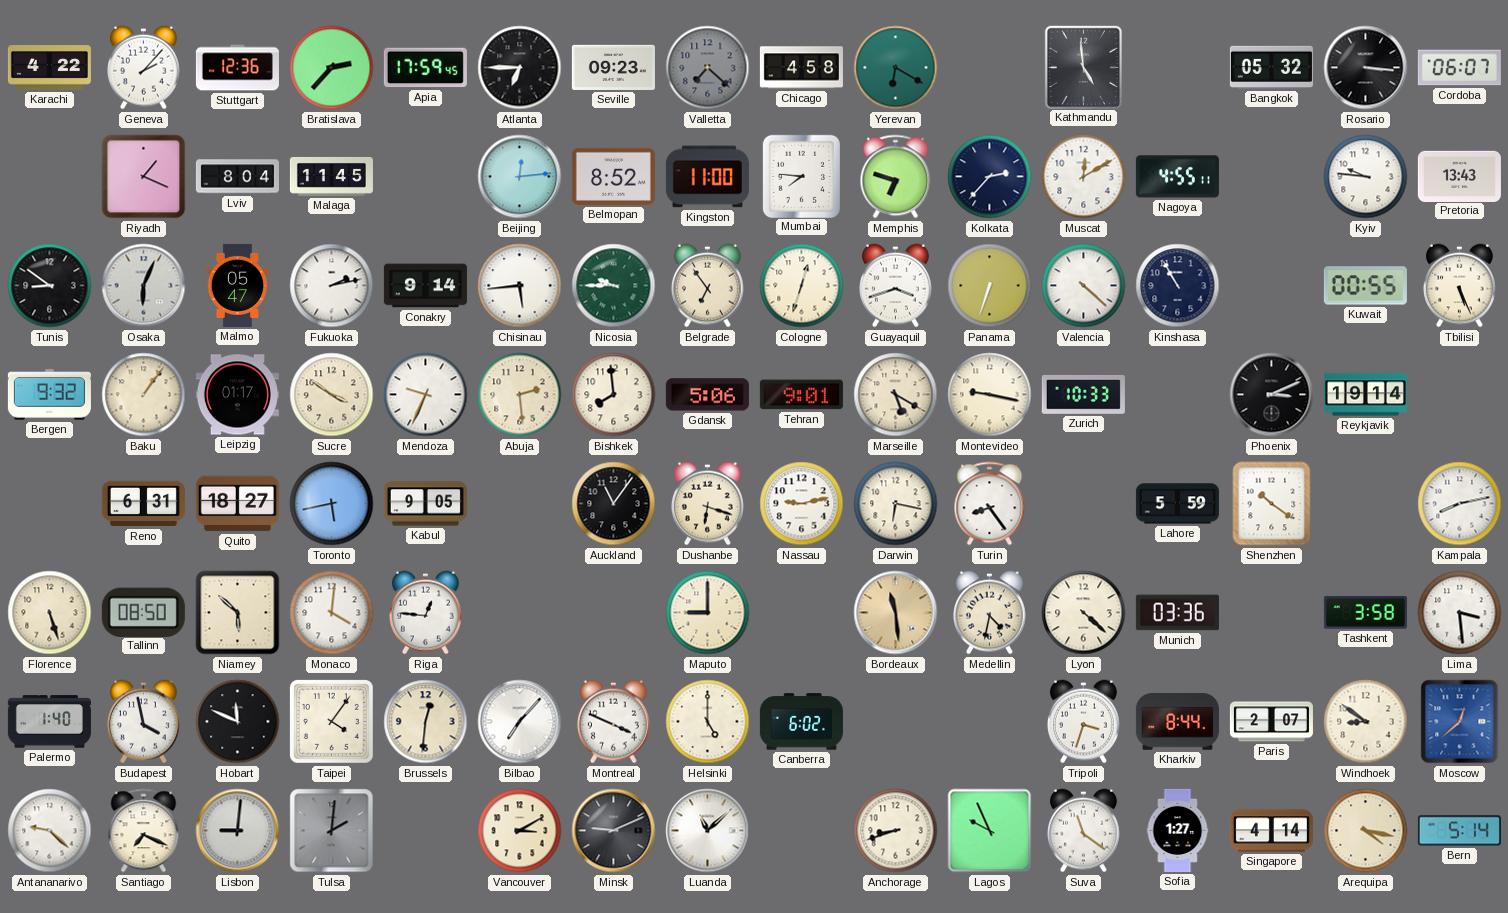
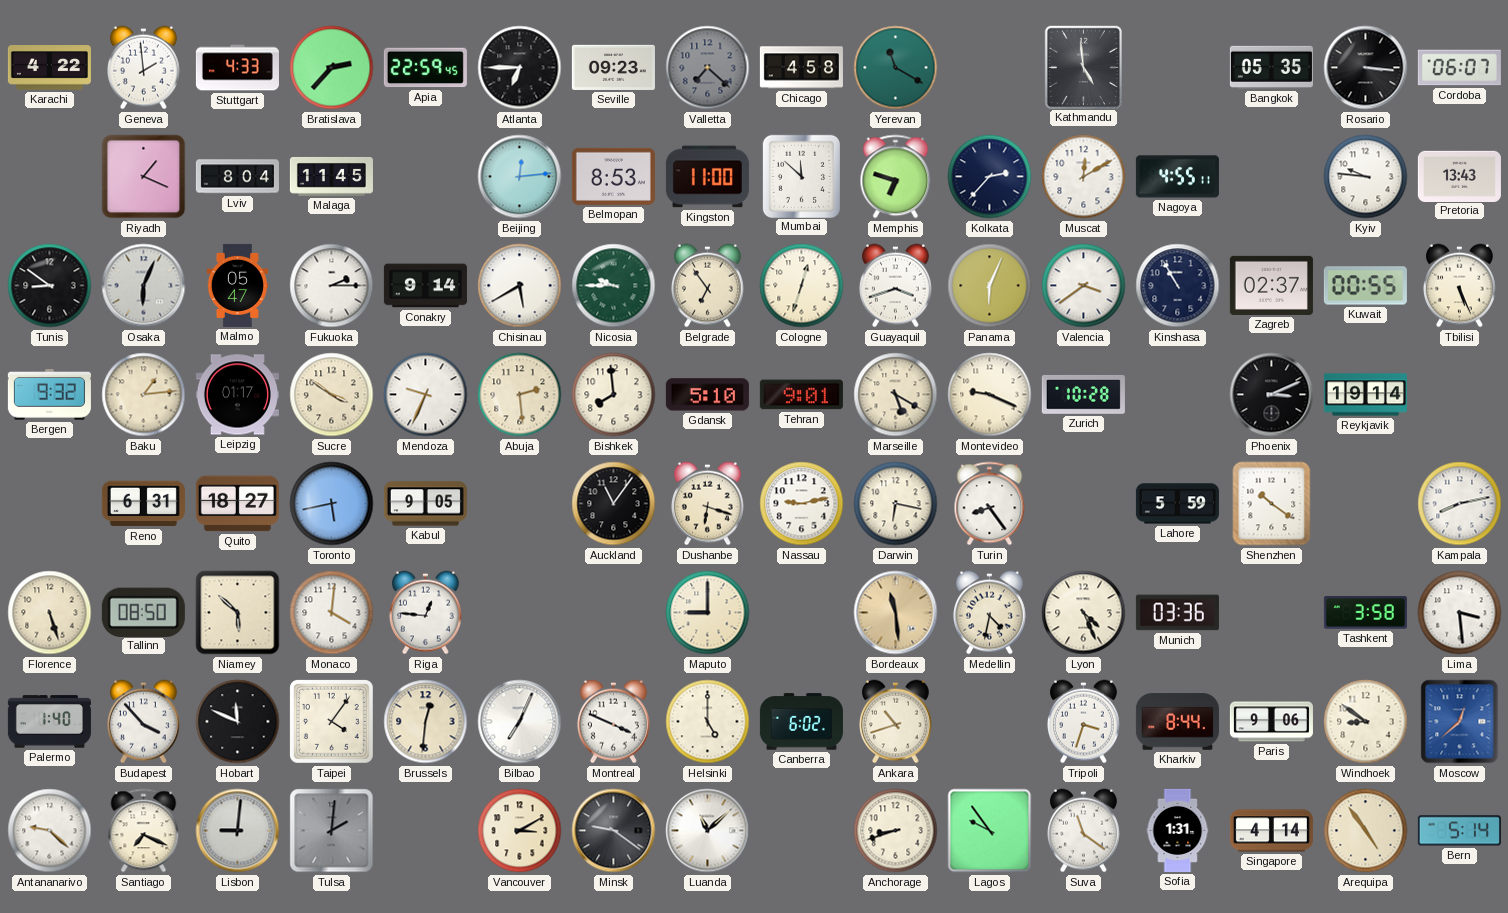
Geneva: 2:07 -> 1:59
Stuttgart: 12:36 -> 4:33
Apia: 17:59 -> 22:59
Yerevan: 6:20 -> 11:20
Bangkok: 05:32 -> 05:35
Belmopan: 8:52 -> 8:53
Mumbai: 7:46 -> 11:52
Fukuoka: 2:13 -> 2:15
Chisinau: 5:44 -> 5:40
Panama: 6:33 -> 6:04
Valencia: 4:22 -> 3:39
Zagreb: none -> 02:37
Baku: 1:06 -> 1:14
Gdansk: 5:06 -> 5:10
Montevideo: 9:17 -> 9:19
Zurich: 10:33 -> 10:28
Lyon: 4:22 -> 4:26
Budapest: 3:58 -> 3:53
Bilbao: 7:07 -> 7:04
Ankara: none -> 10:42
Paris: 2:07 -> 9:06
Minsk: 9:11 -> 9:21
Lagos: 9:56 -> 9:54
Sofia: 1:27 -> 1:31
Arequipa: 4:17 -> 4:54
